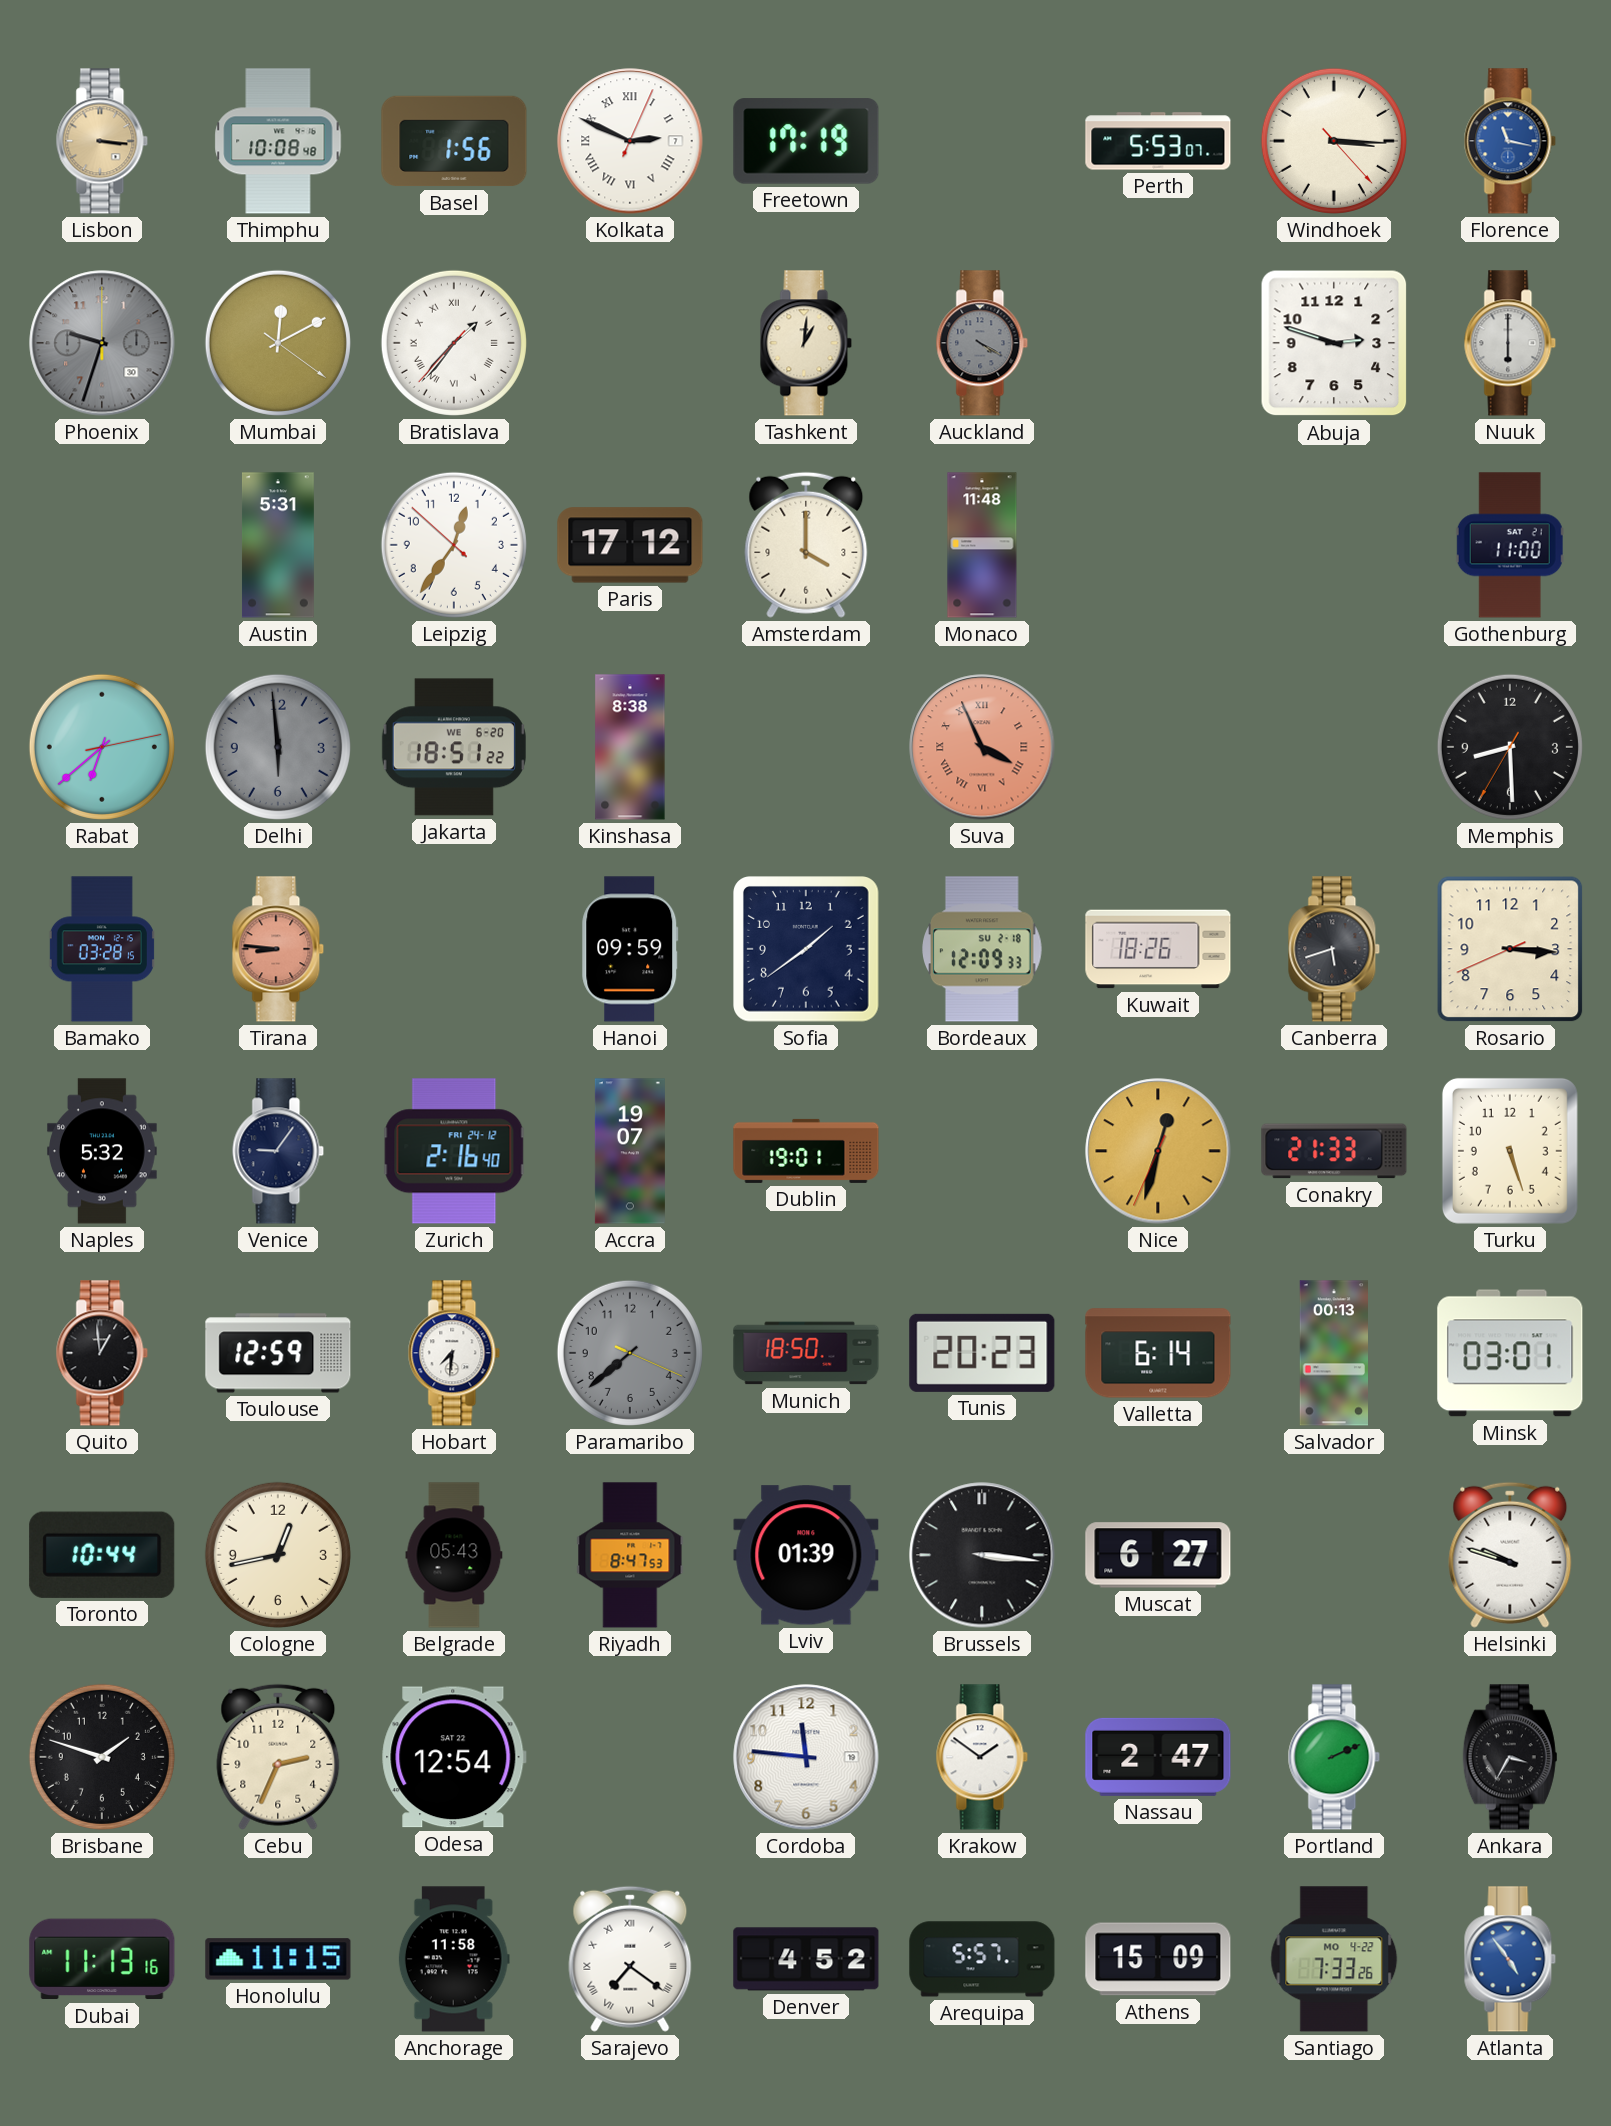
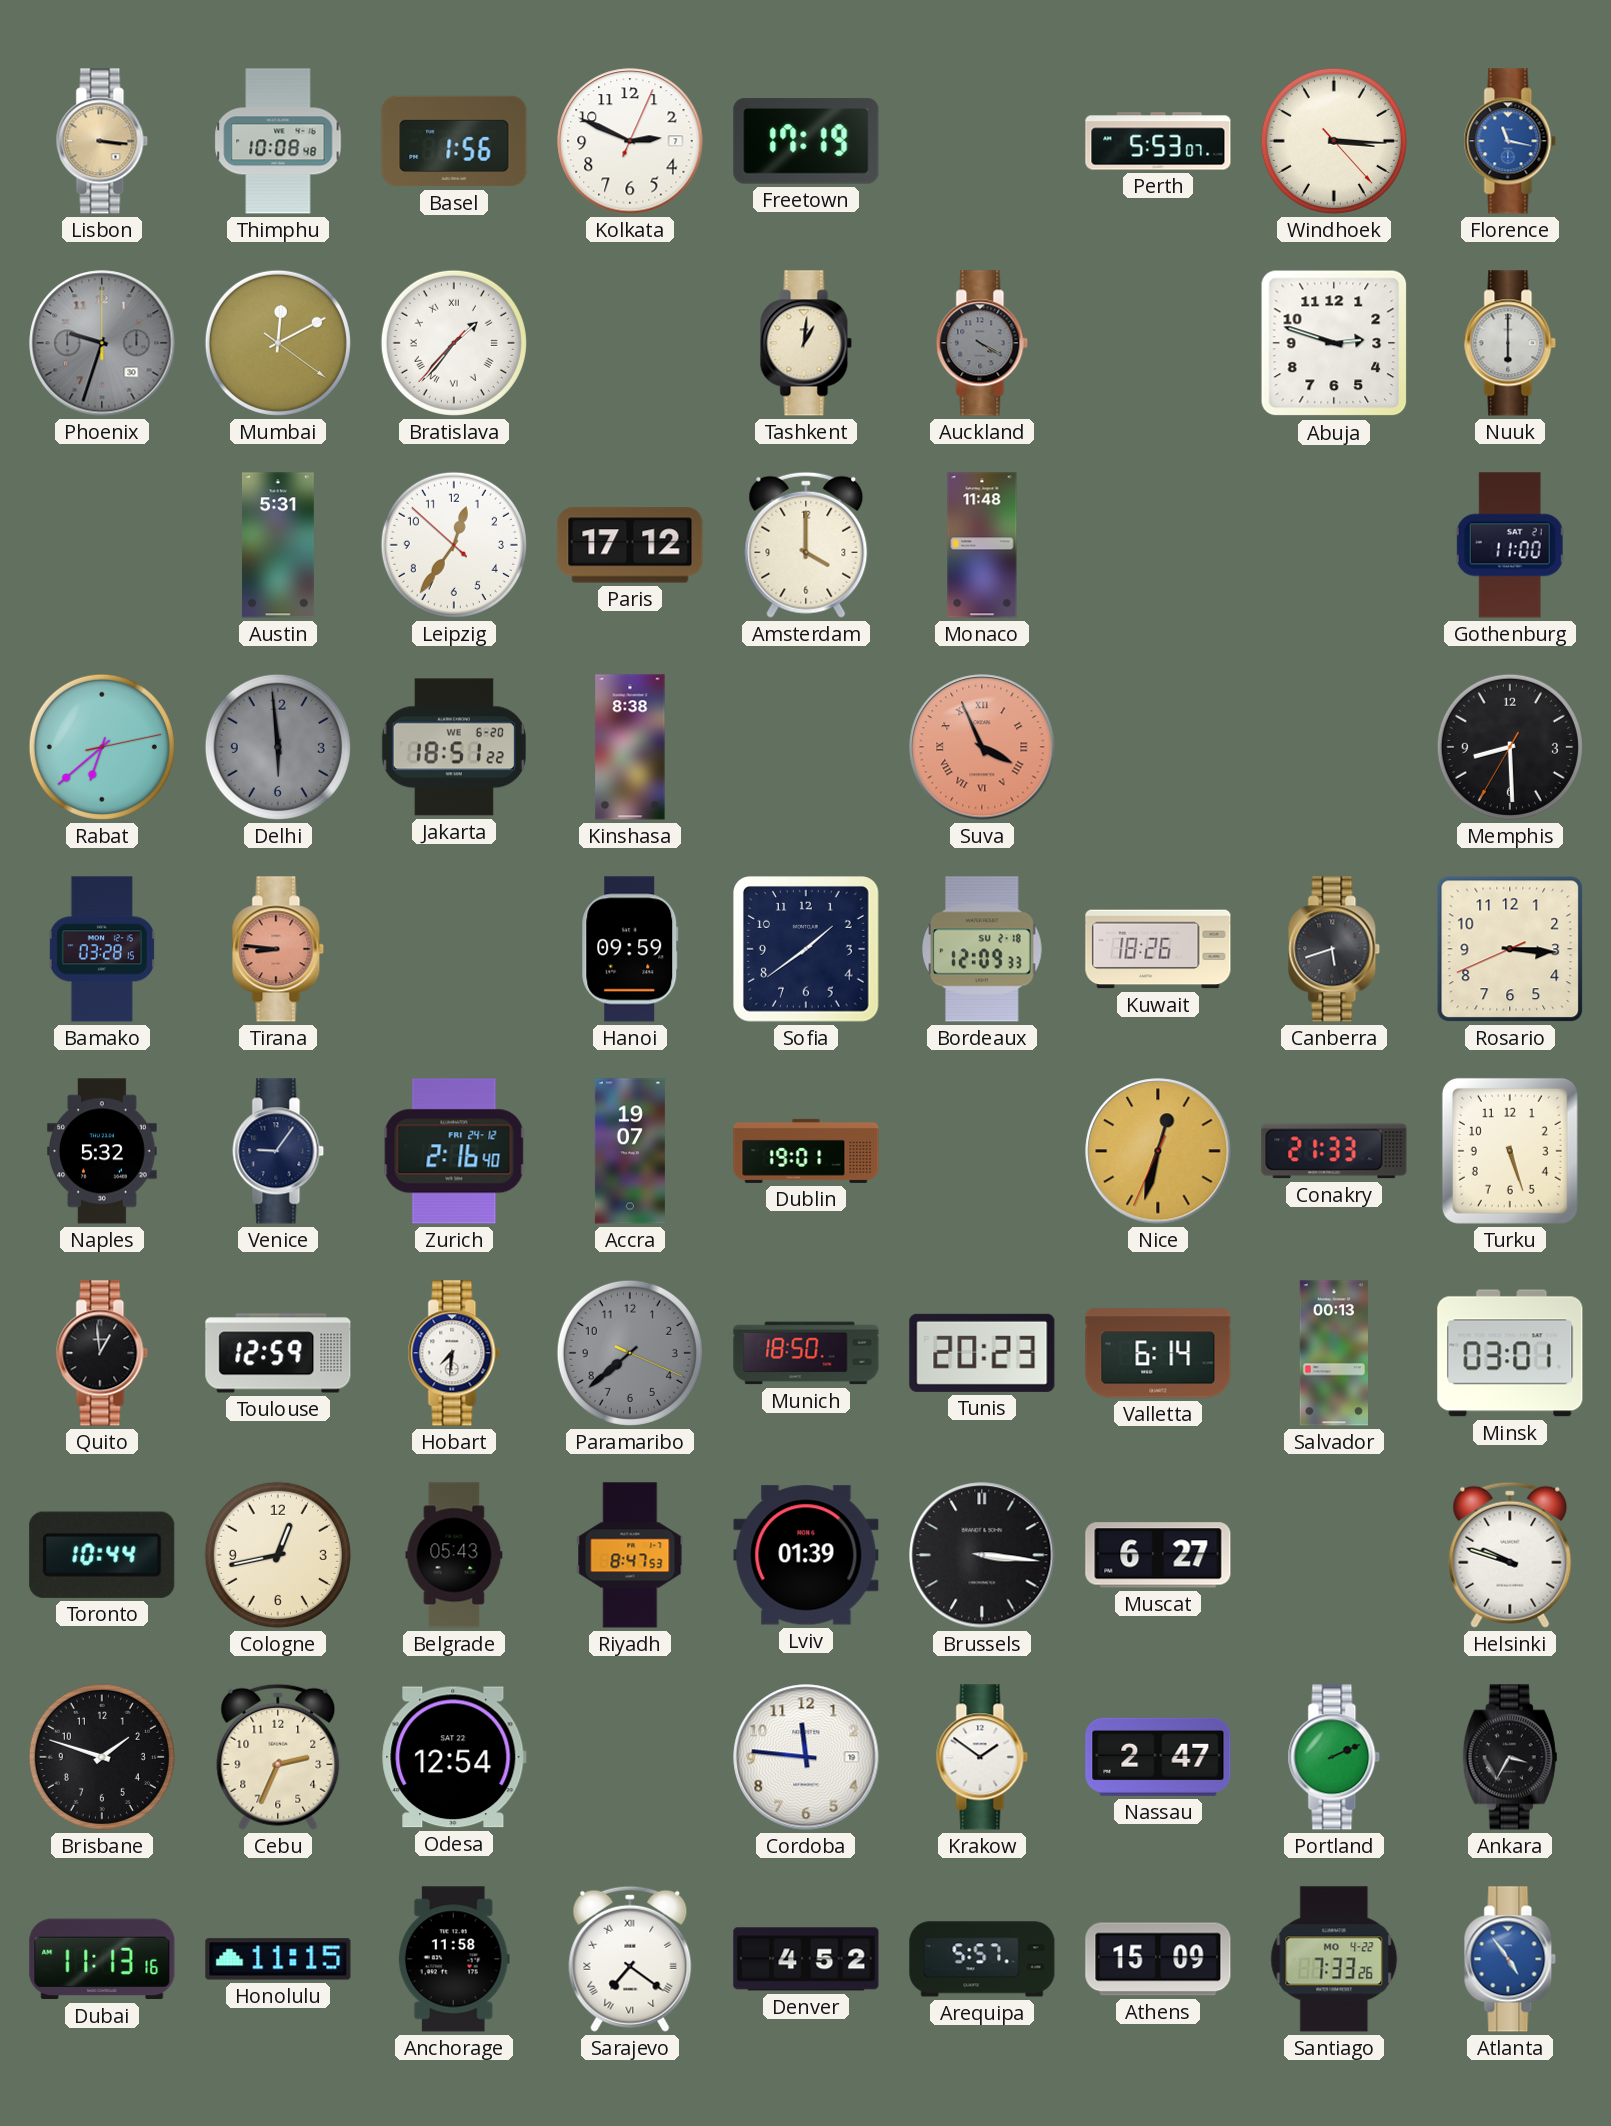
Kolkata numerals: Roman -> Arabic
